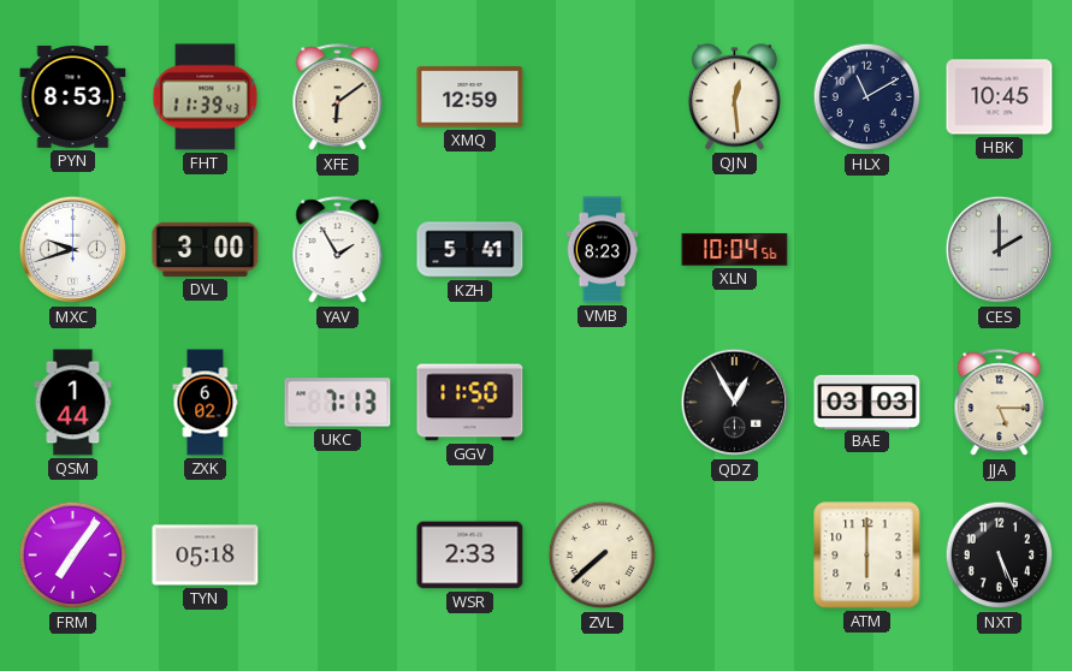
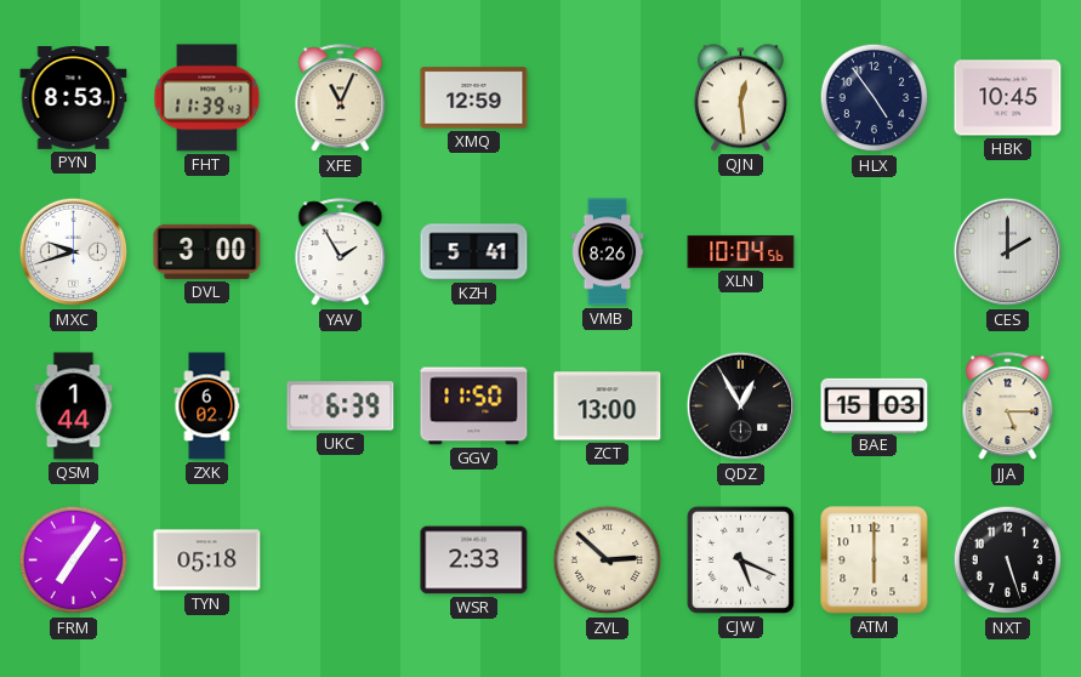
XFE: 6:09 -> 11:04
HLX: 11:10 -> 4:54
VMB: 8:23 -> 8:26
UKC: 7:13 -> 6:39
ZCT: none -> 13:00
BAE: 03:03 -> 15:03
ZVL: 7:38 -> 2:52
CJW: none -> 5:19
NXT: 5:26 -> 5:27
